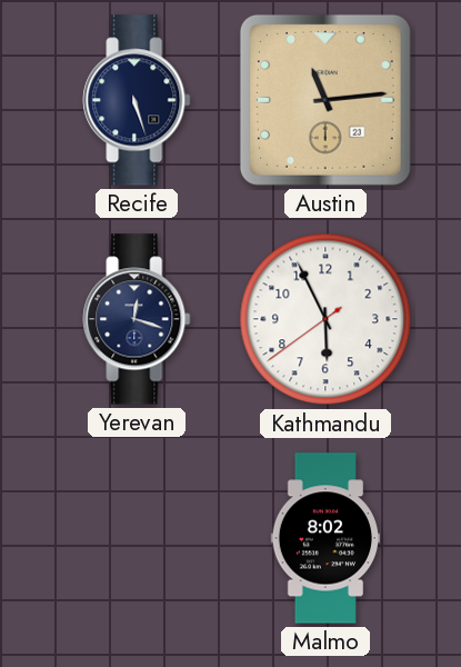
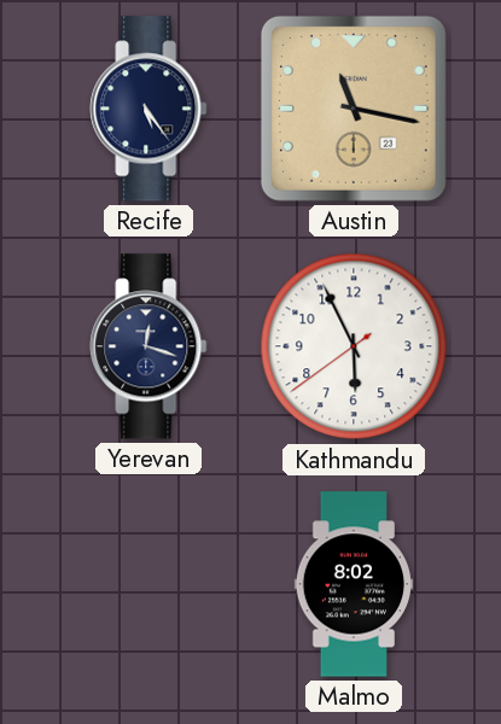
Recife: 5:27 -> 5:24
Austin: 11:14 -> 11:17
